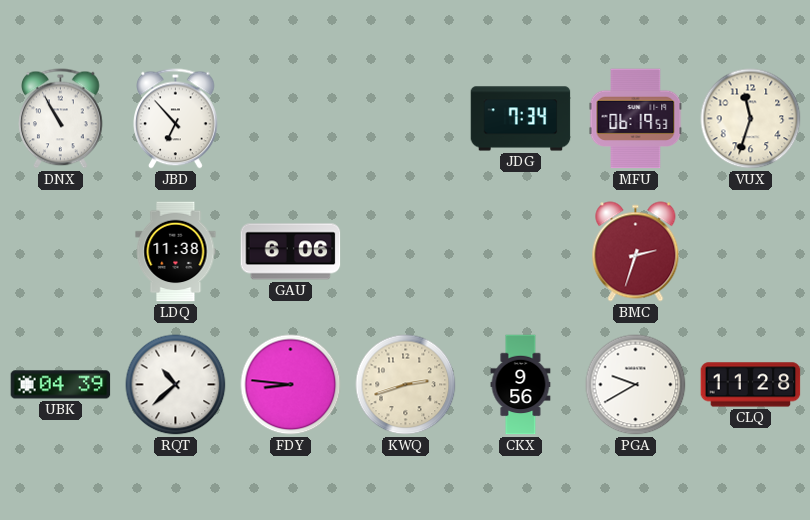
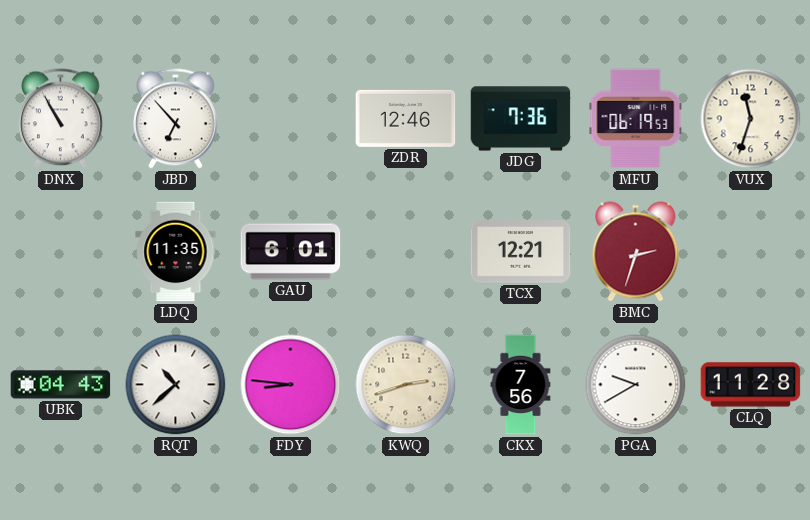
ZDR: none -> 12:46
JDG: 7:34 -> 7:36
LDQ: 11:38 -> 11:35
GAU: 6:06 -> 6:01
TCX: none -> 12:21
UBK: 04:39 -> 04:43
CKX: 9:56 -> 7:56
